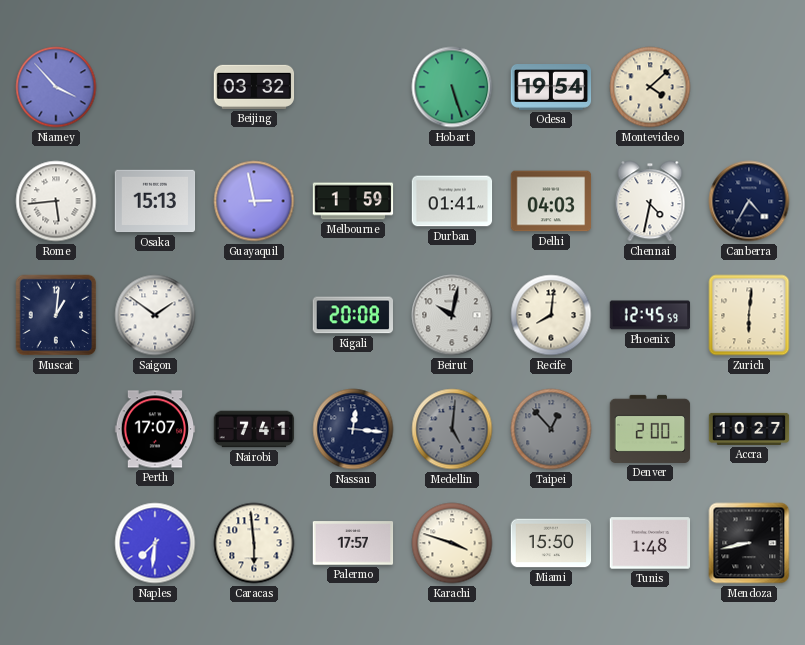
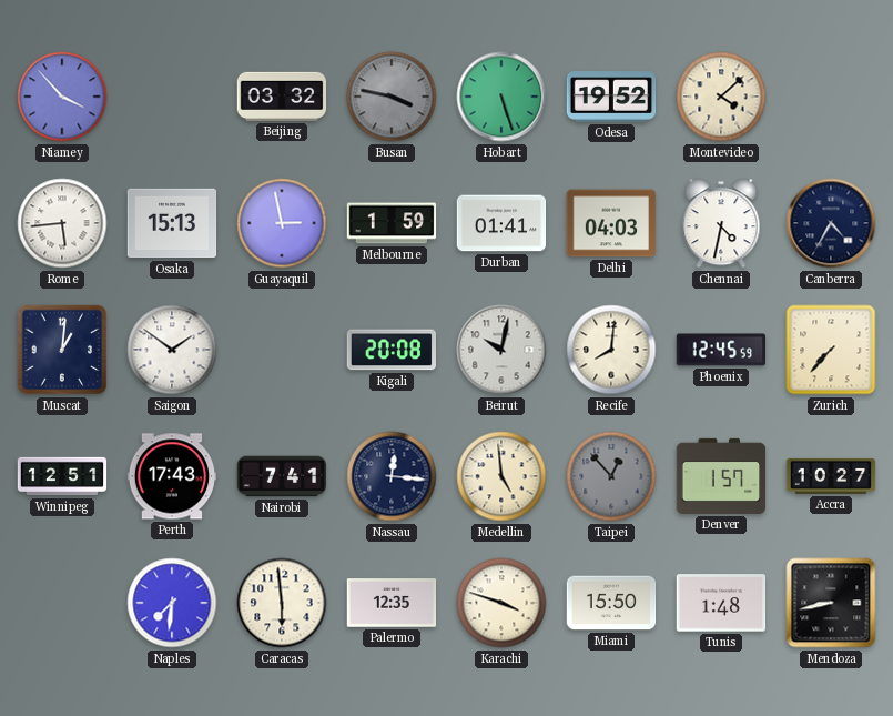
Busan: none -> 3:47
Odesa: 19:54 -> 19:52
Zurich: 6:01 -> 7:37
Winnipeg: none -> 12:51
Perth: 17:07 -> 17:43
Medellin: 5:01 -> 4:59
Medellin dial: grey -> cream
Denver: 2:00 -> 1:57
Palermo: 17:57 -> 12:35
